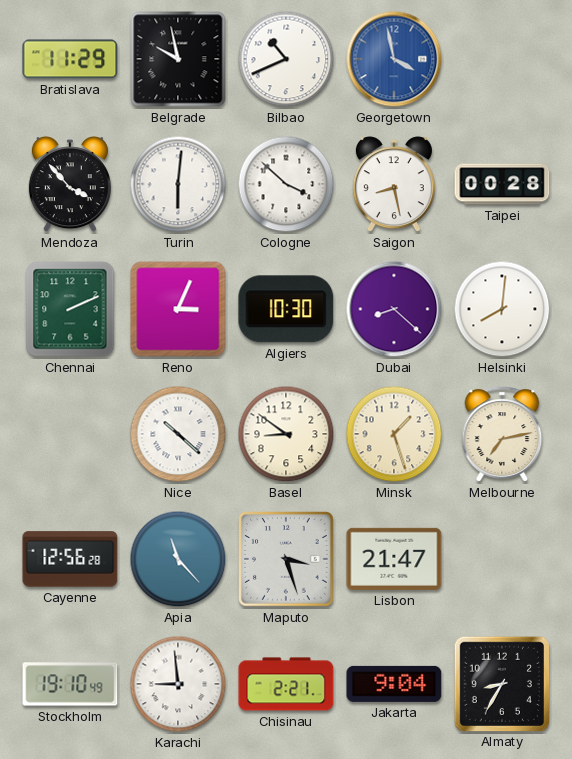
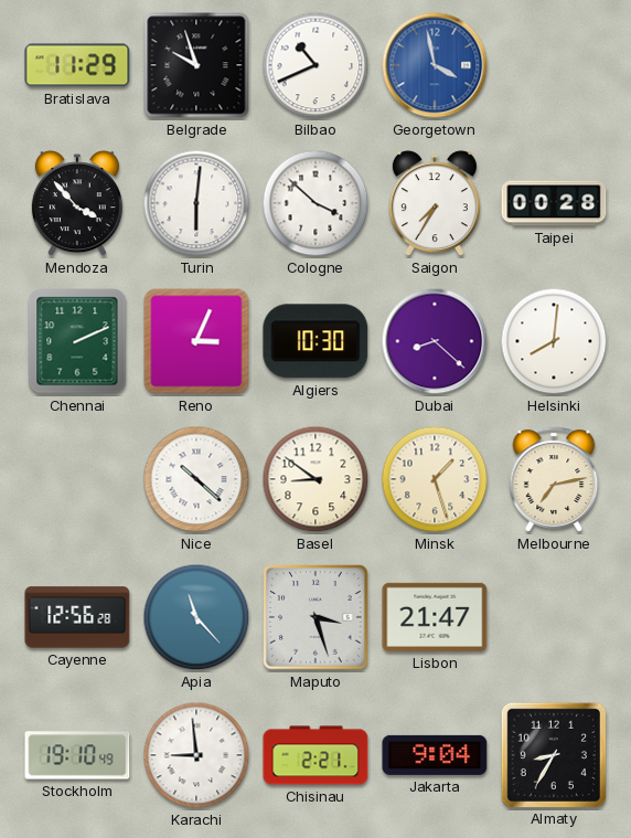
Belgrade: 9:58 -> 9:57
Saigon: 8:28 -> 7:35
